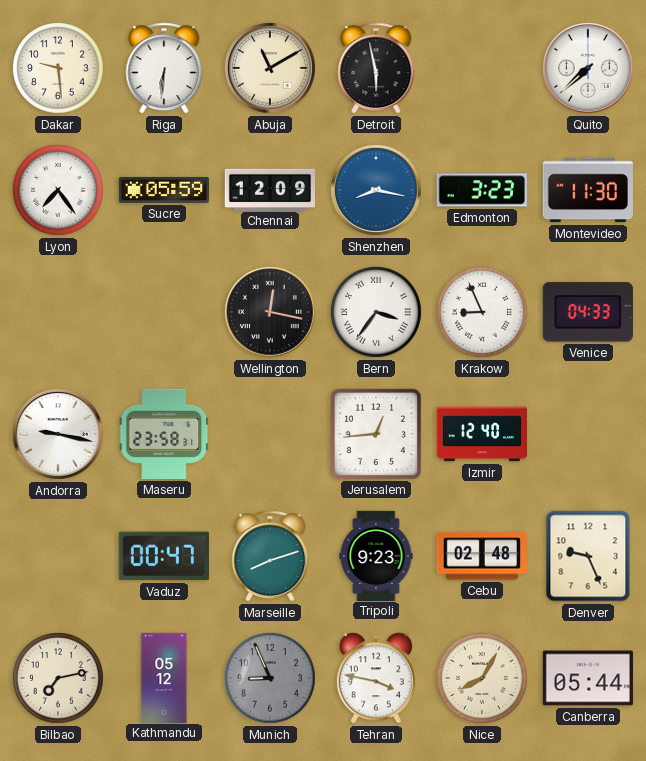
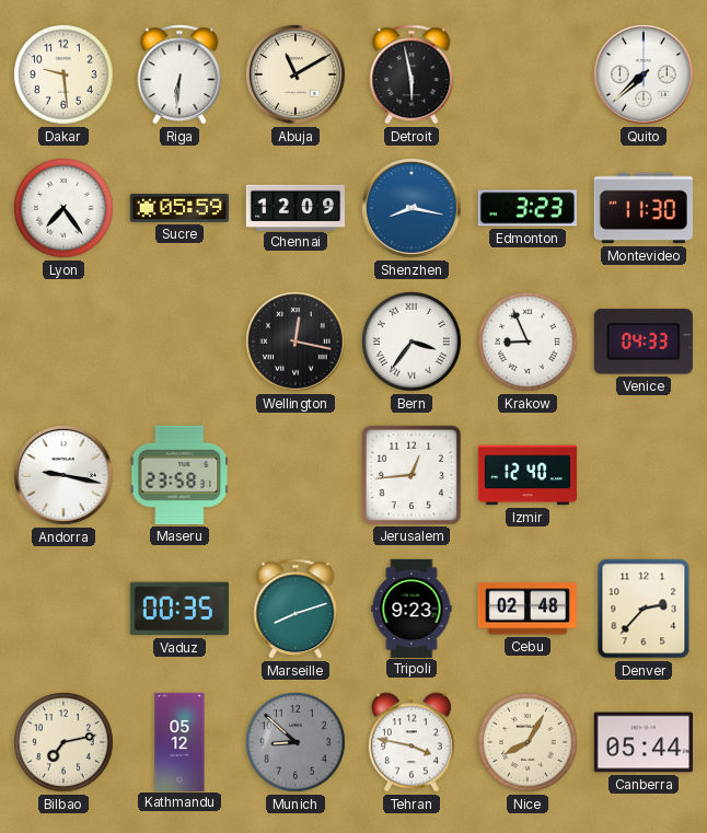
Vaduz: 00:47 -> 00:35
Denver: 9:26 -> 2:37
Munich: 8:56 -> 8:52
